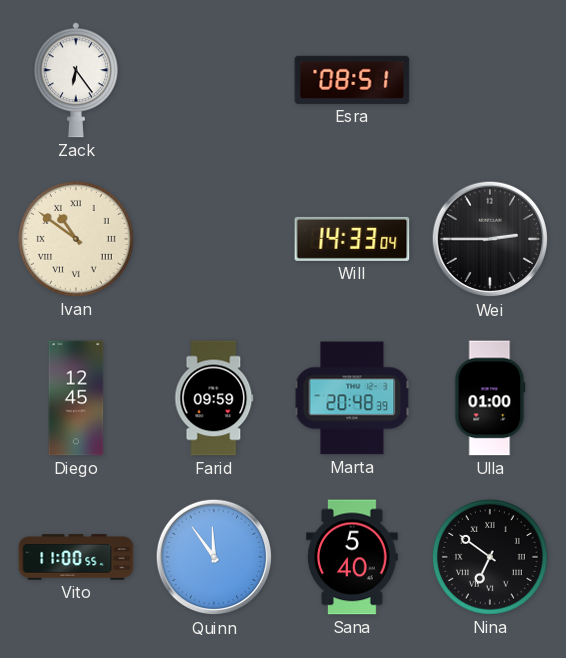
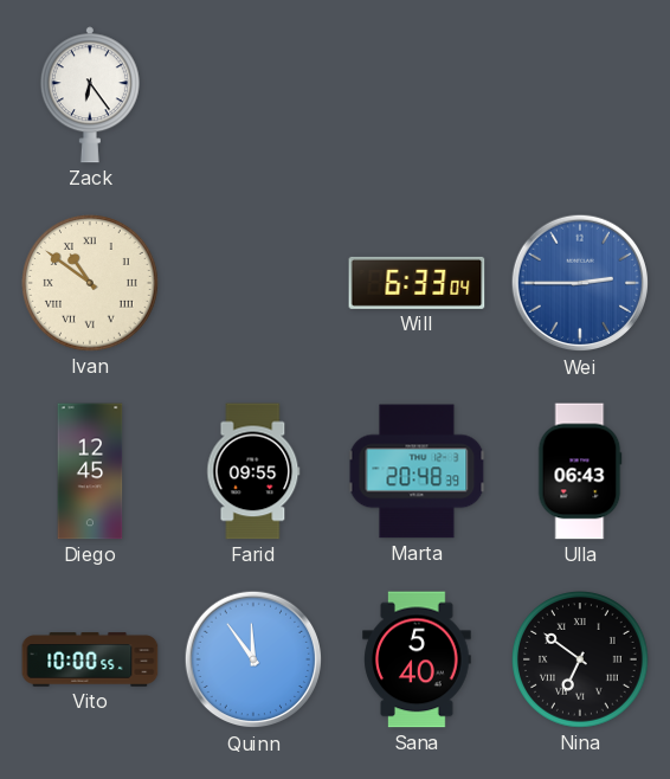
Esra: 08:51 -> none
Will: 14:33 -> 6:33
Wei dial: black -> blue
Farid: 09:59 -> 09:55
Ulla: 01:00 -> 06:43
Vito: 11:00 -> 10:00
